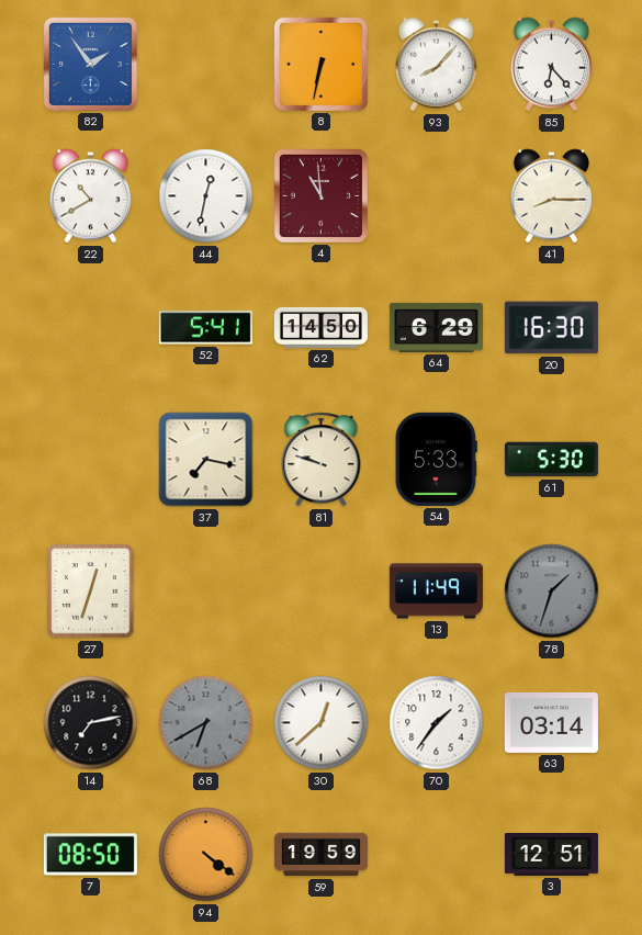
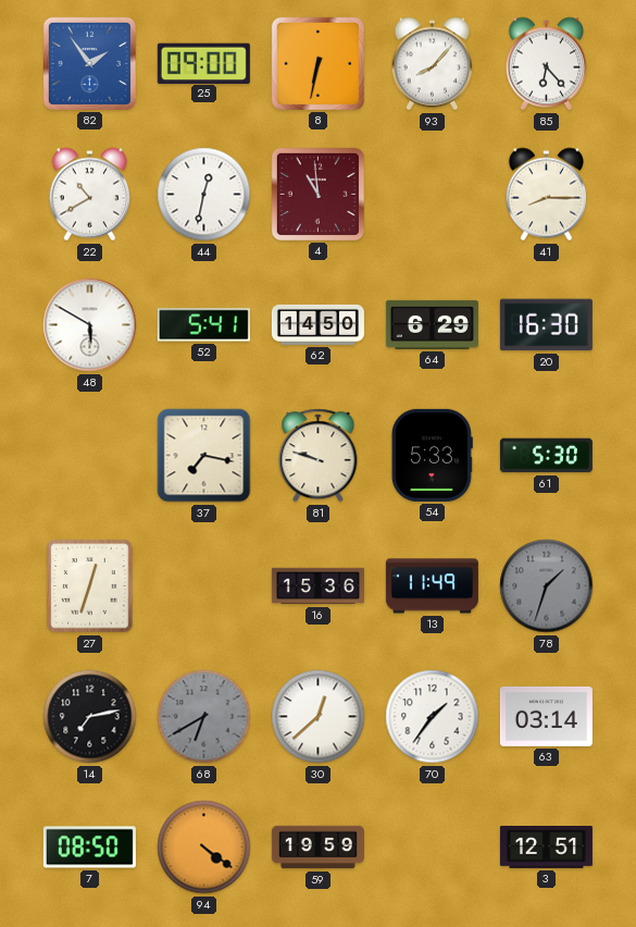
25: none -> 09:00
48: none -> 5:50
16: none -> 15:36
